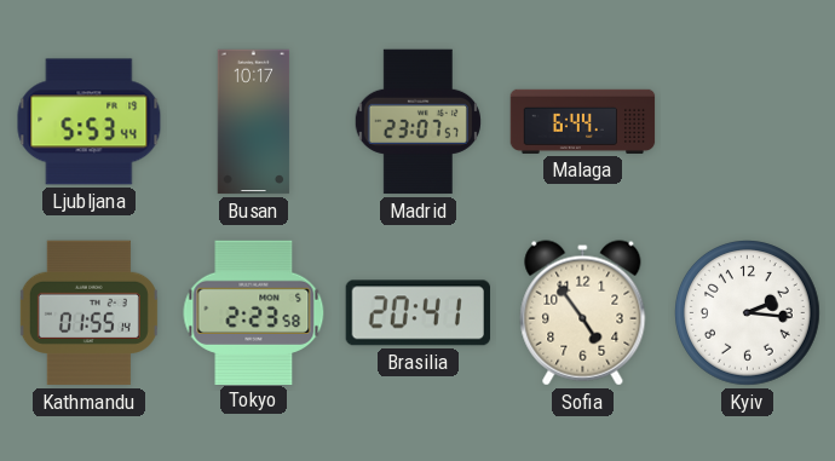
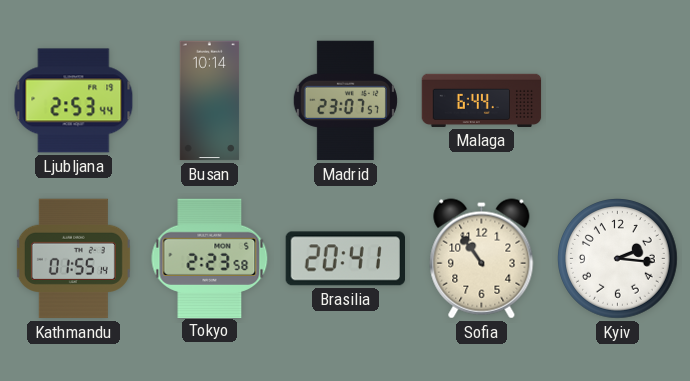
Ljubljana: 5:53 -> 2:53
Busan: 10:17 -> 10:14
Sofia: 4:54 -> 10:54
